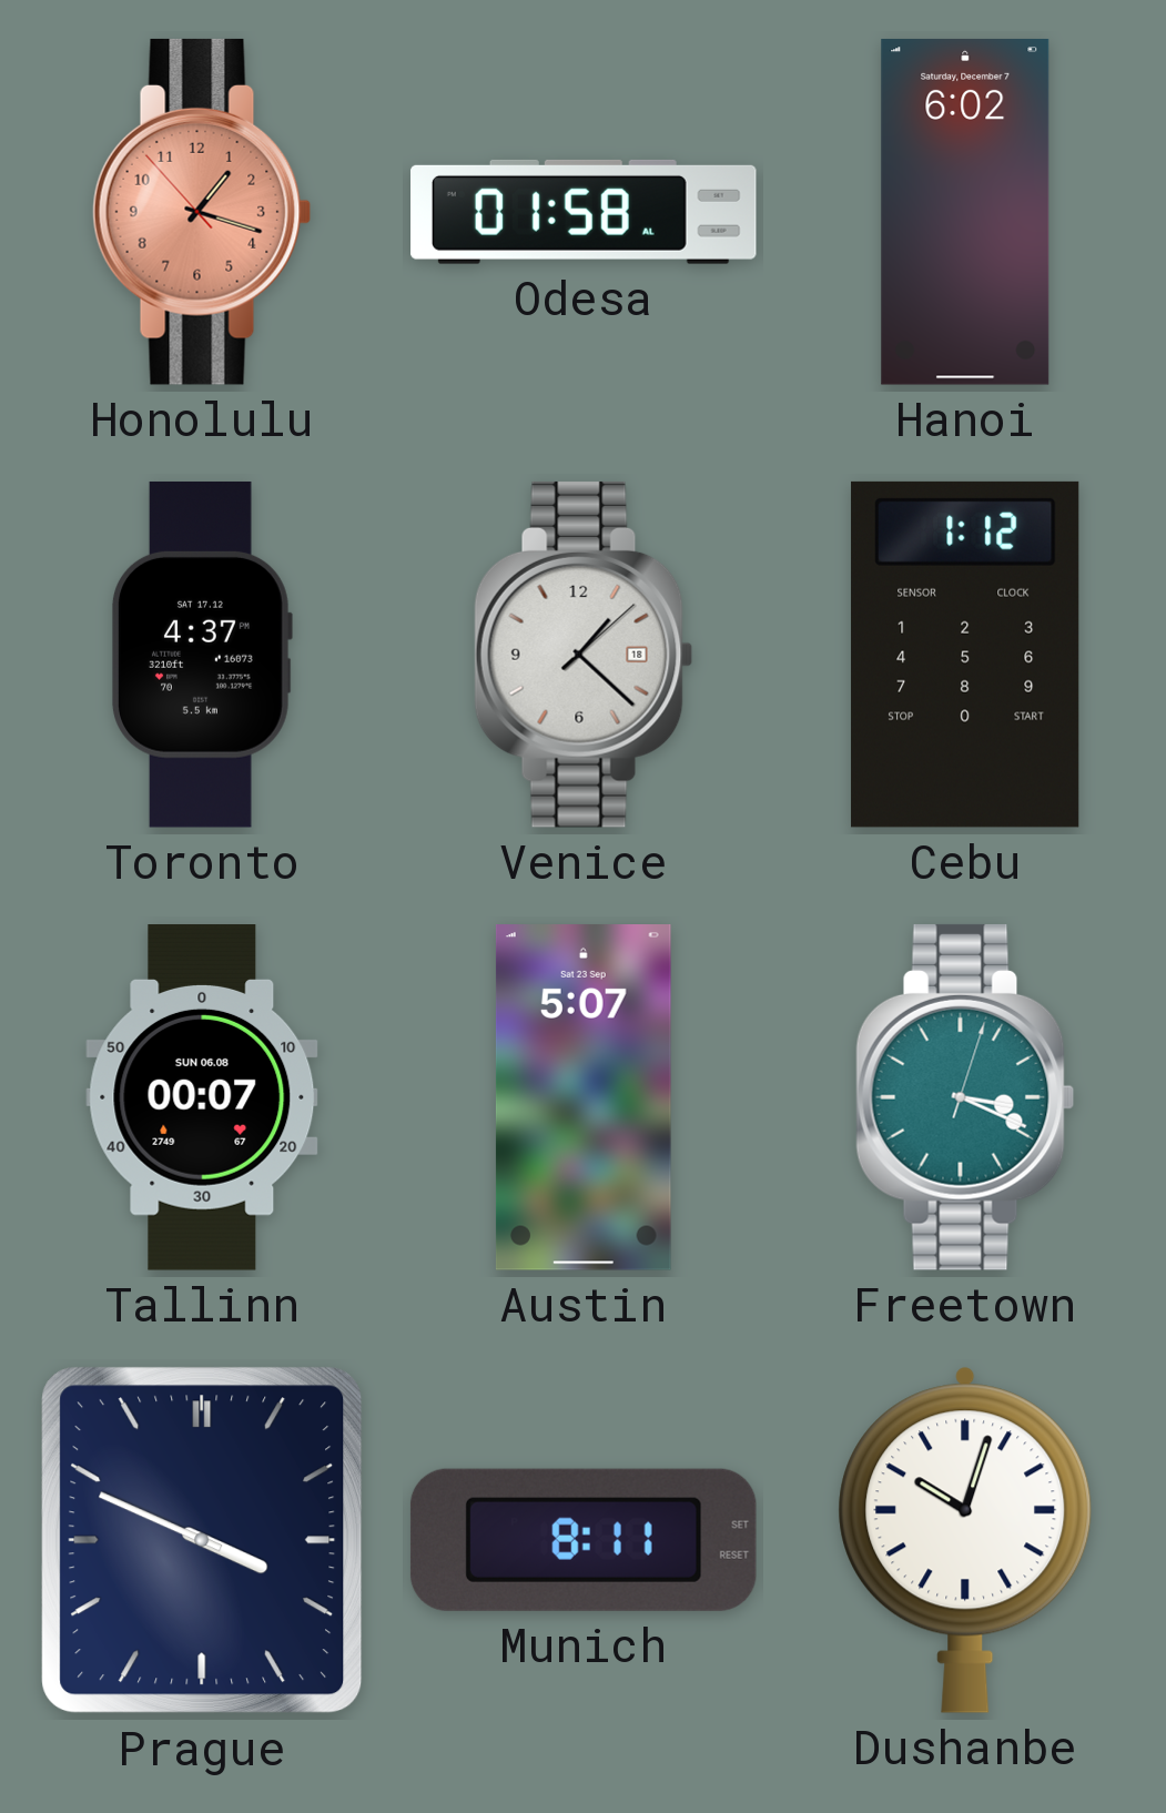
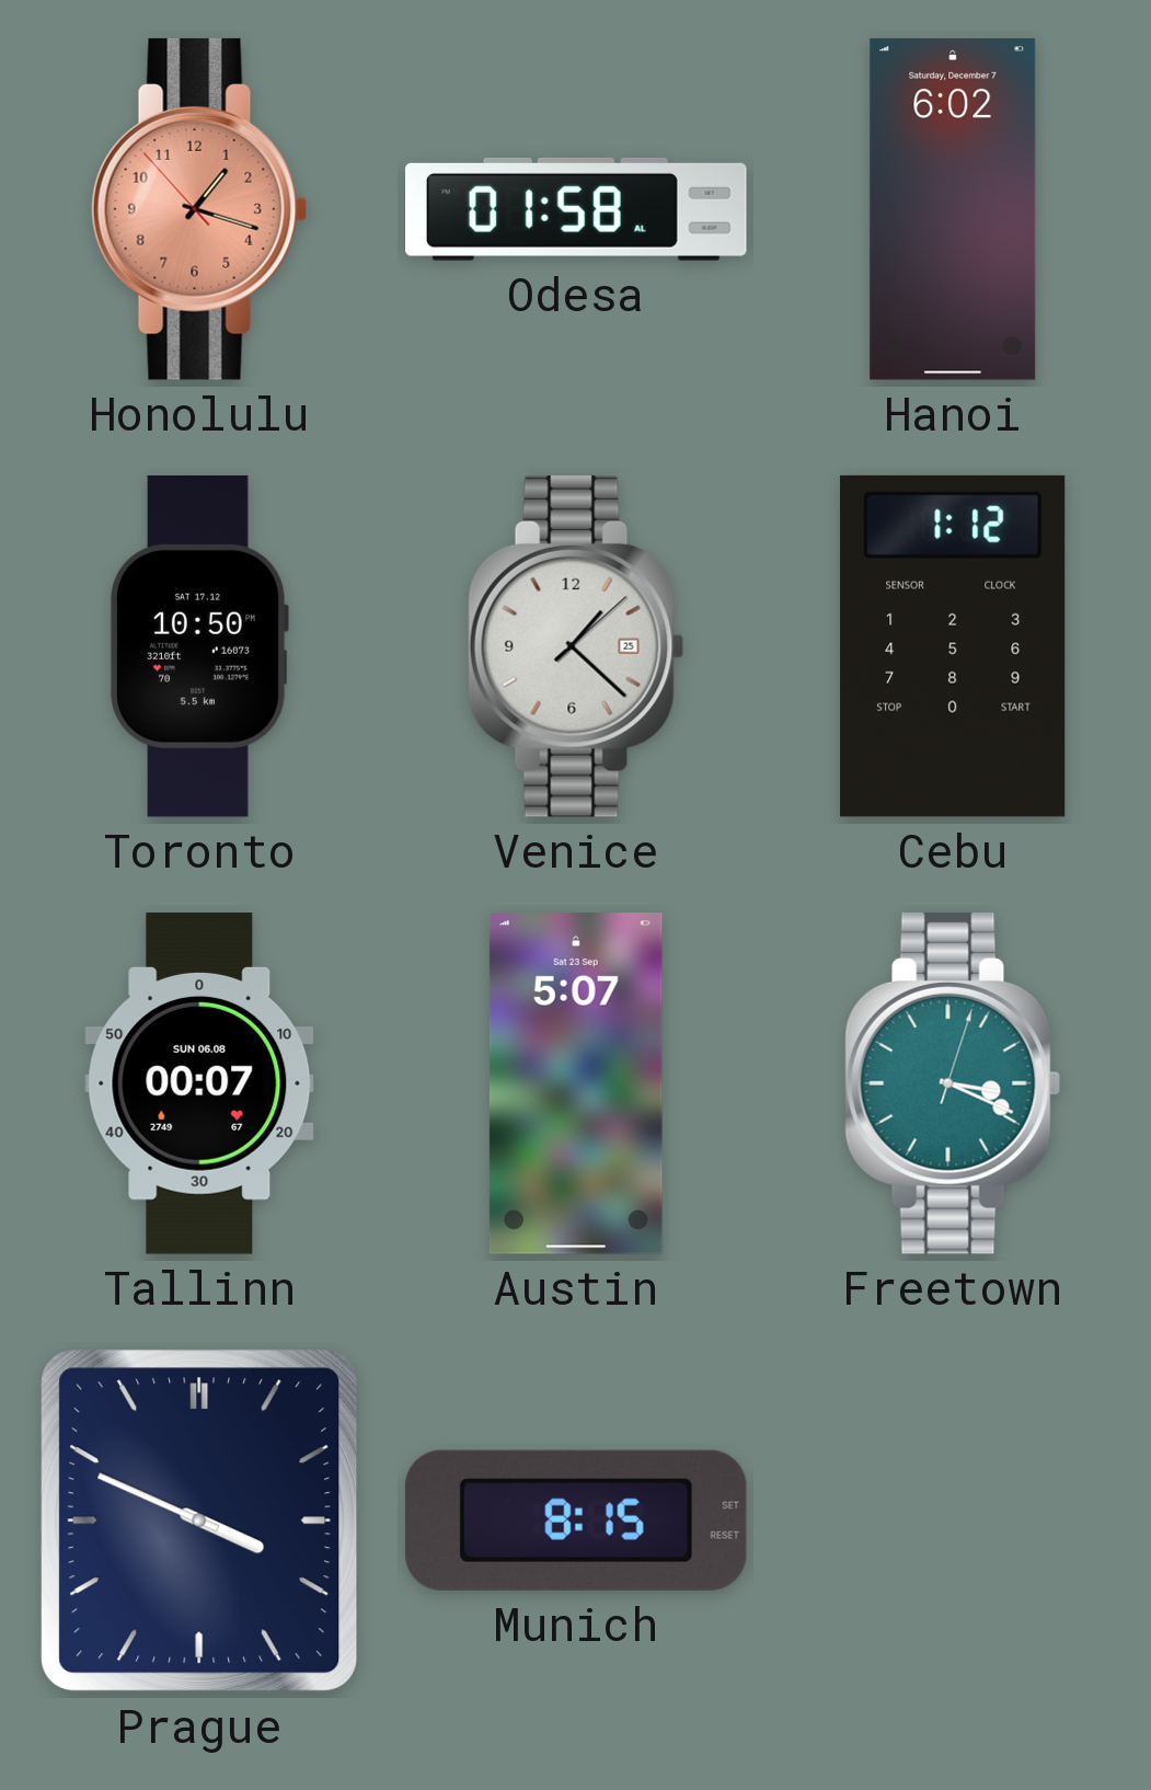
Toronto: 4:37 -> 10:50
Venice date: 18 -> 25
Munich: 8:11 -> 8:15
Dushanbe: 10:03 -> none
